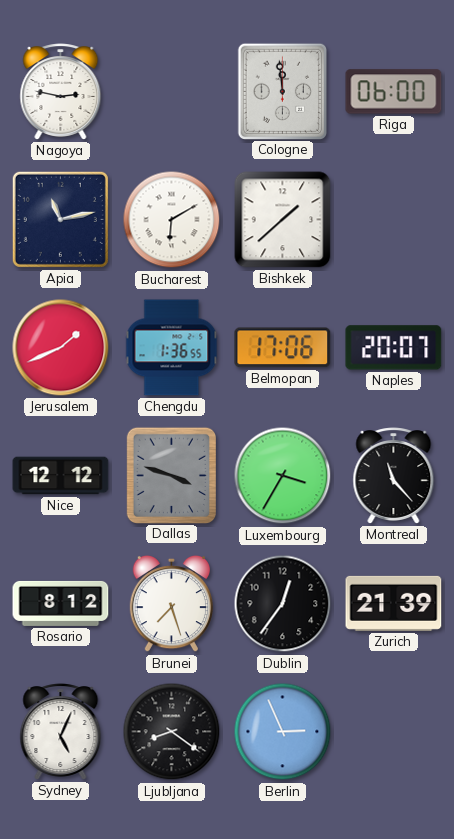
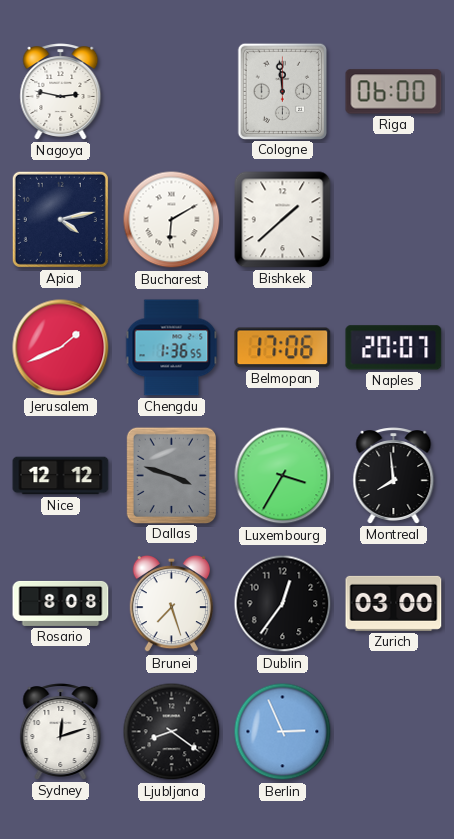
Apia: 11:13 -> 4:13
Montreal: 11:23 -> 7:59
Rosario: 8:12 -> 8:08
Zurich: 21:39 -> 03:00
Sydney: 5:04 -> 12:12
